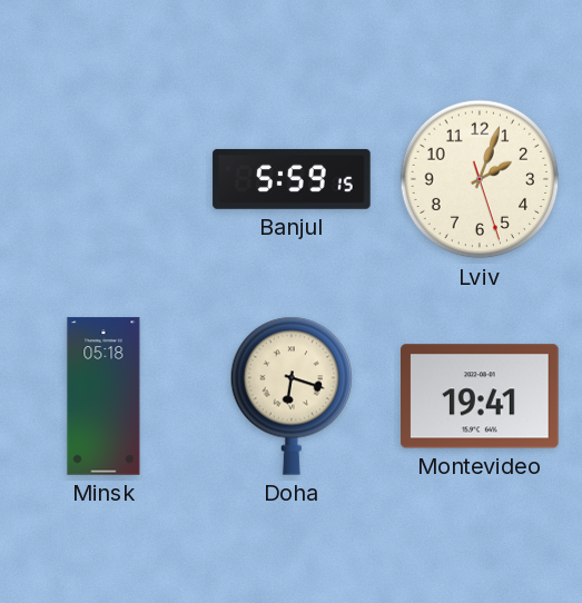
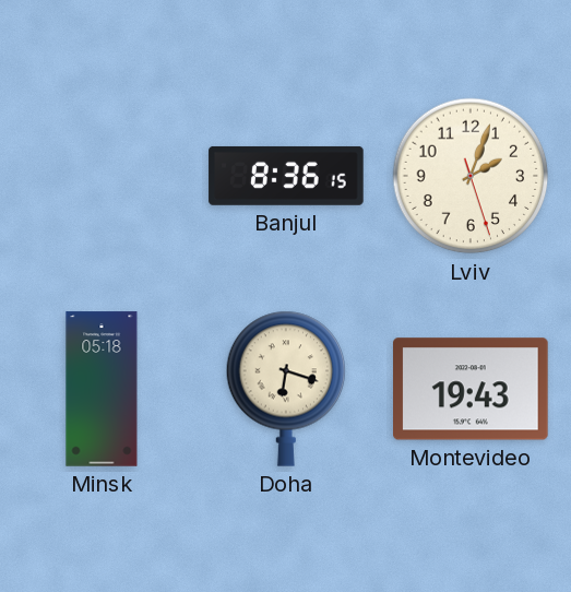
Banjul: 5:59 -> 8:36
Montevideo: 19:41 -> 19:43
